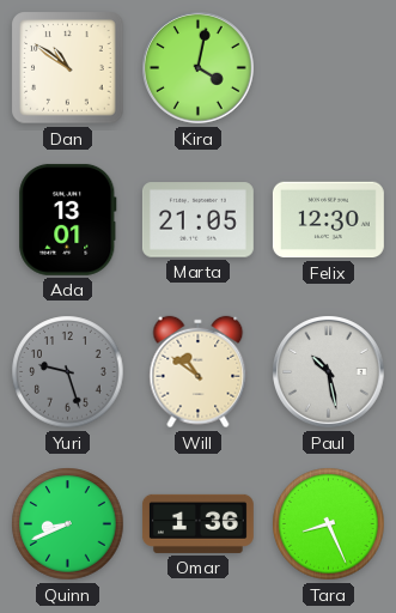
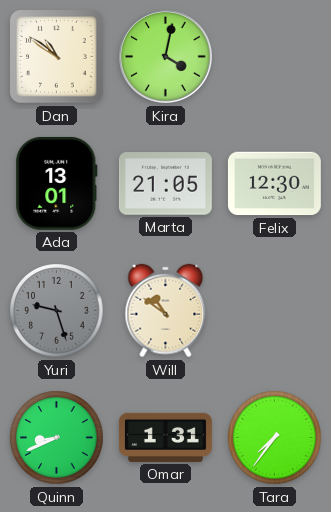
Paul: 10:28 -> none
Omar: 1:36 -> 1:31
Tara: 8:26 -> 7:36
